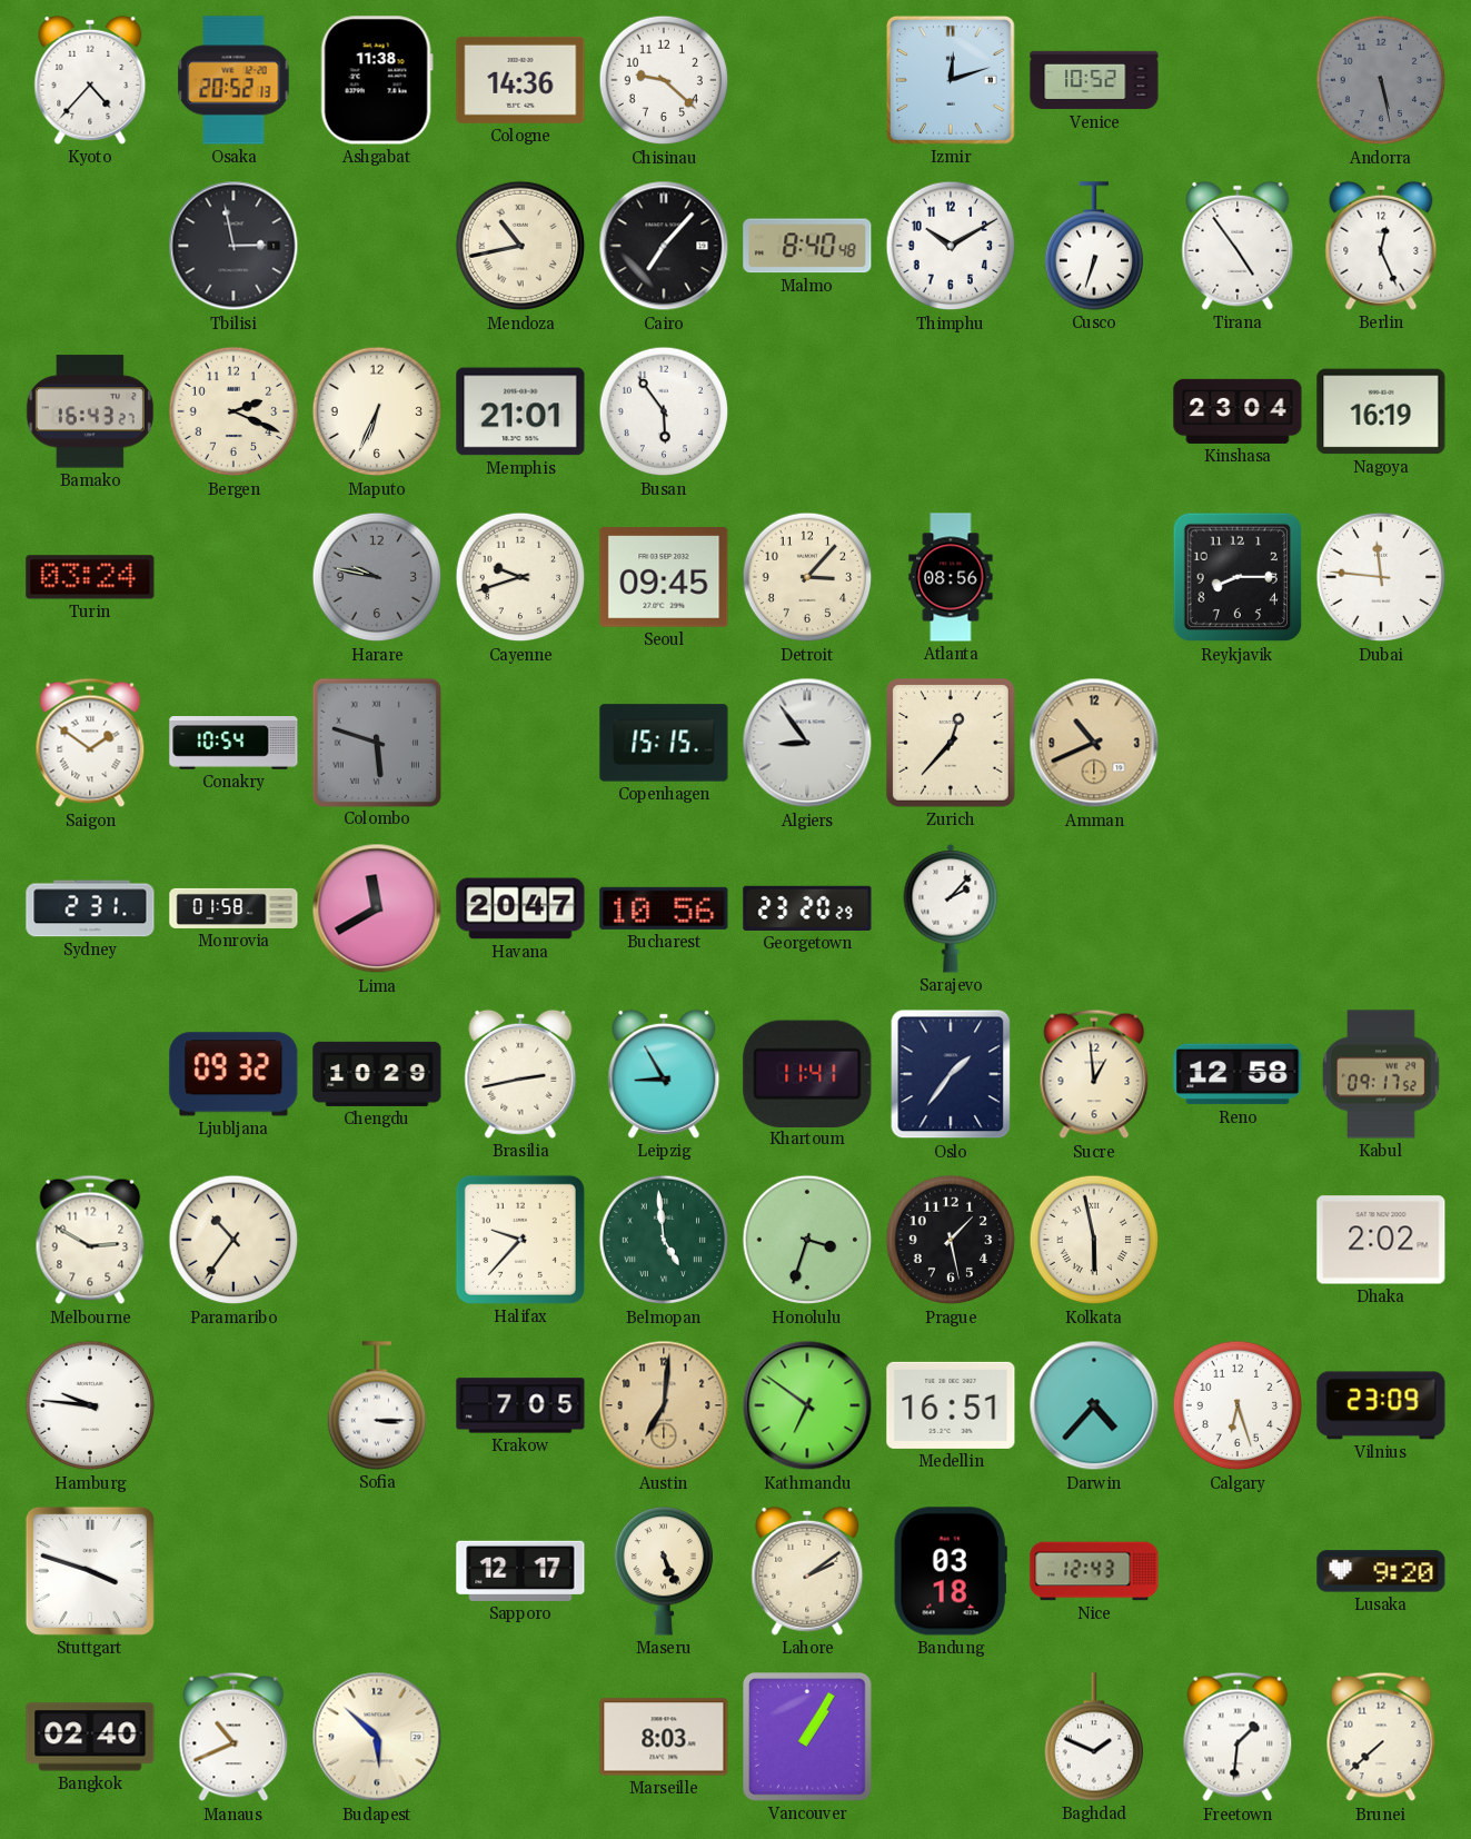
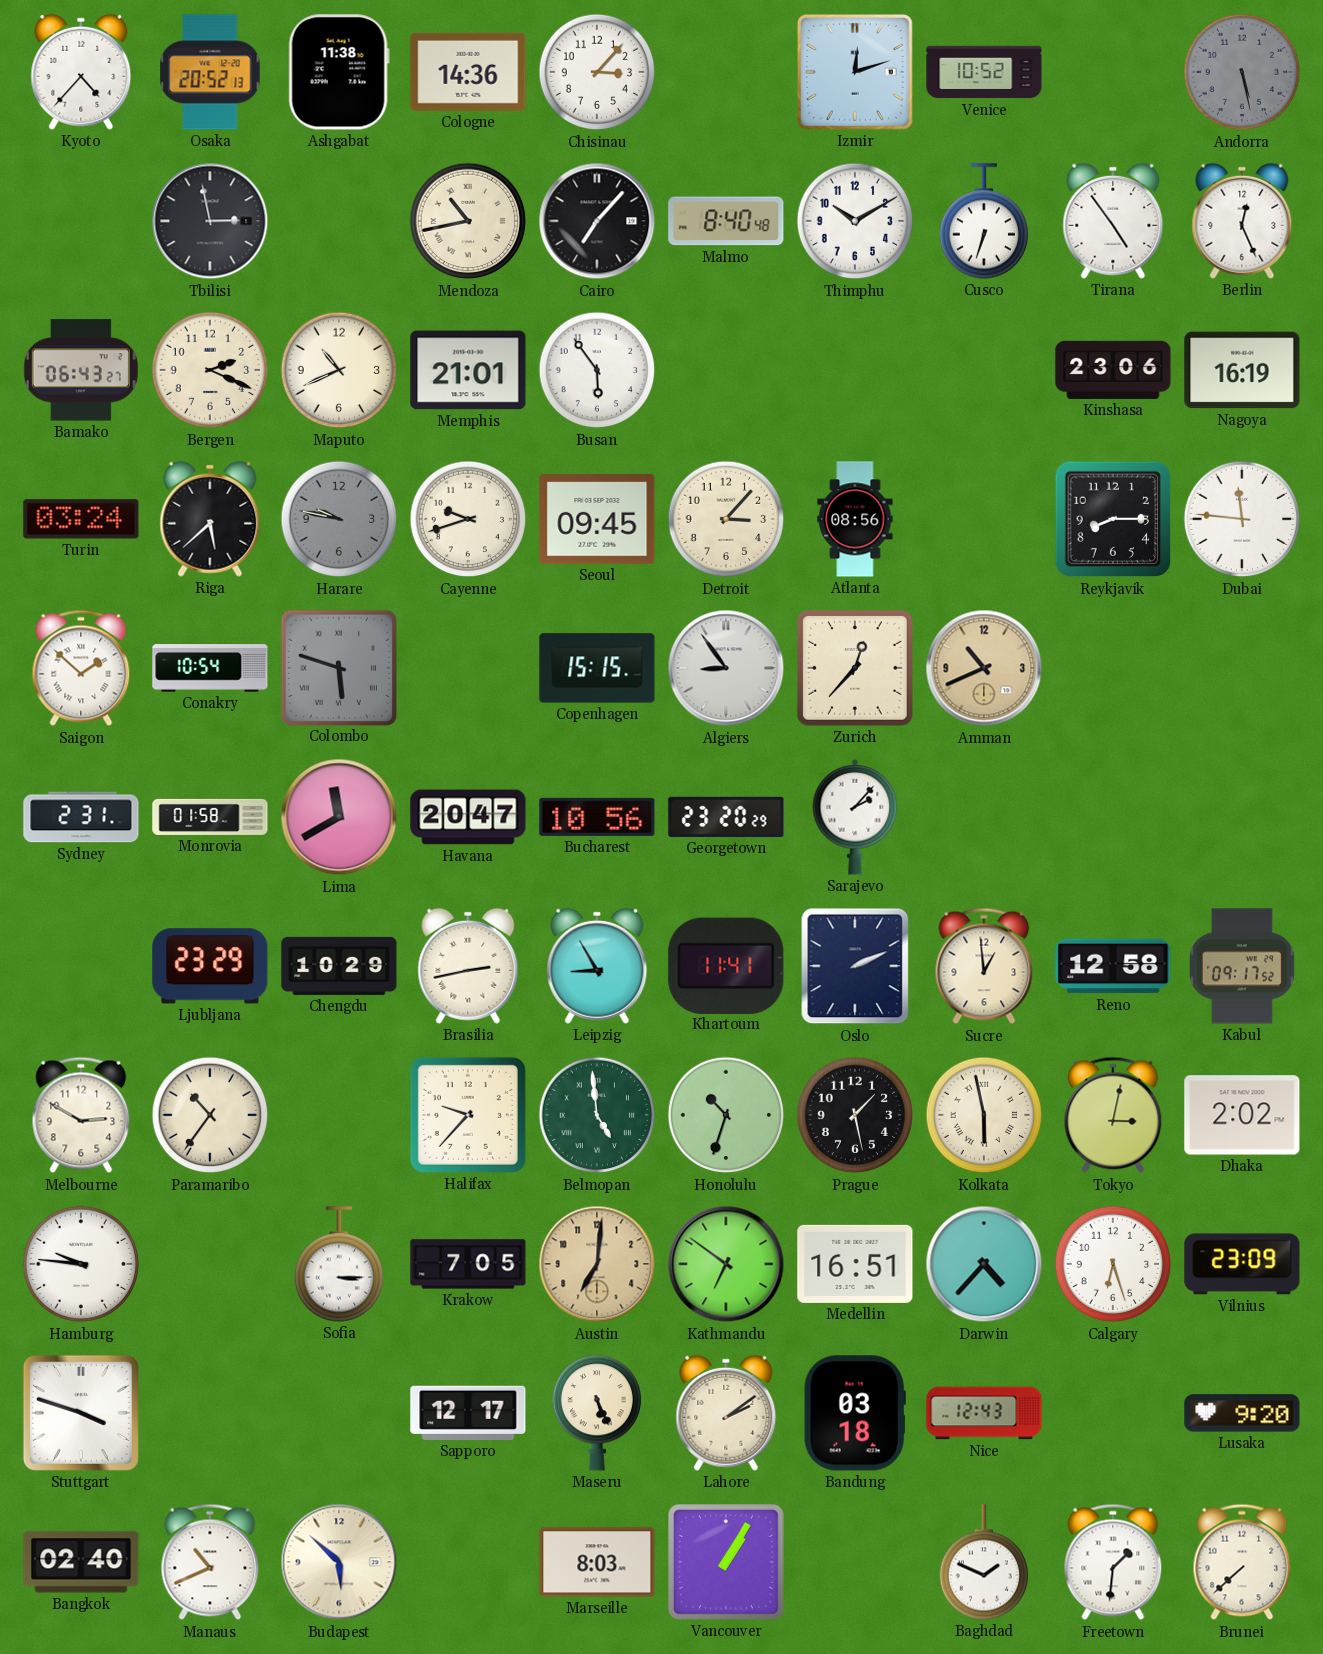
Chisinau: 9:22 -> 3:07
Bamako: 16:43 -> 06:43
Maputo: 6:34 -> 10:41
Kinshasa: 23:04 -> 23:06
Riga: none -> 5:38
Saigon: 1:51 -> 1:52
Ljubljana: 09:32 -> 23:29
Oslo: 1:36 -> 2:11
Honolulu: 3:33 -> 10:33
Tokyo: none -> 3:02
